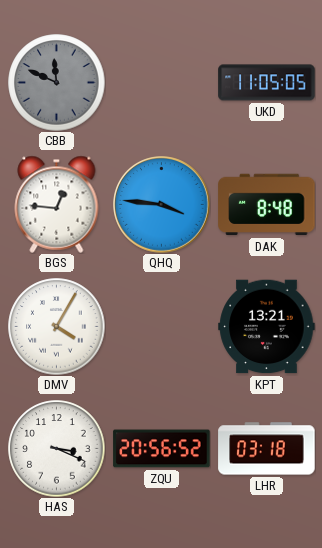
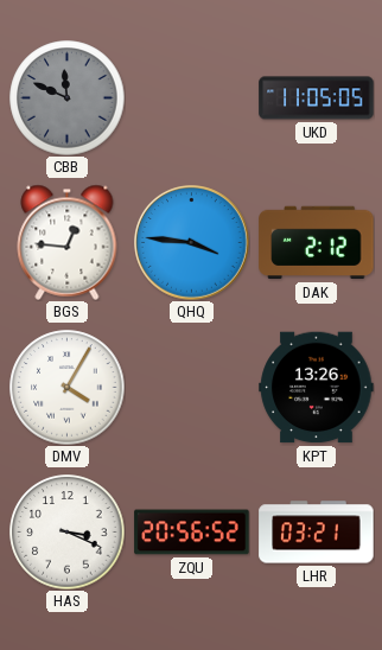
DAK: 8:48 -> 2:12
KPT: 13:21 -> 13:26
LHR: 03:18 -> 03:21
